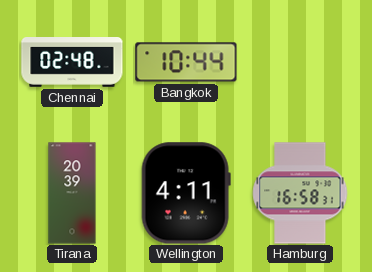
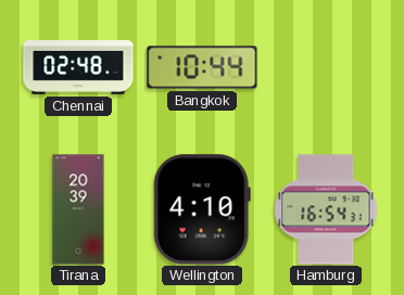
Wellington: 4:11 -> 4:10
Hamburg: 16:58 -> 16:54
